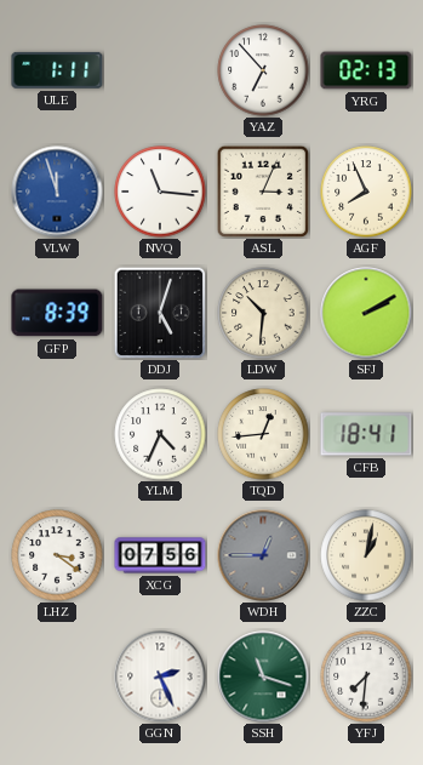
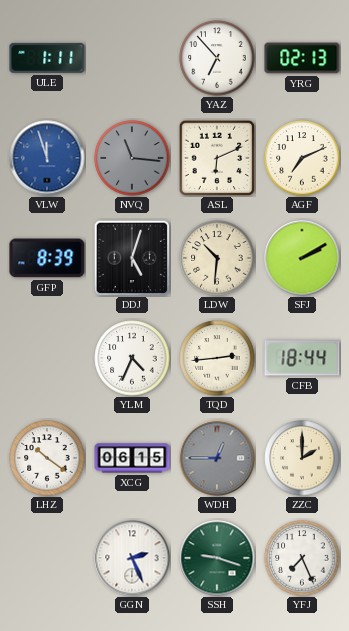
NVQ dial: white -> grey
ASL: 3:04 -> 6:11
AGF: 7:56 -> 7:11
TQD: 12:44 -> 2:44
CFB: 18:41 -> 18:44
LHZ: 3:21 -> 10:21
XCG: 07:56 -> 06:15
ZZC: 1:02 -> 2:00
SSH: 11:18 -> 9:18
YFJ: 7:31 -> 7:26
